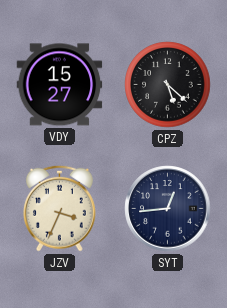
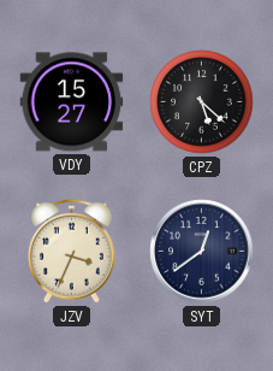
SYT: 12:44 -> 12:39
